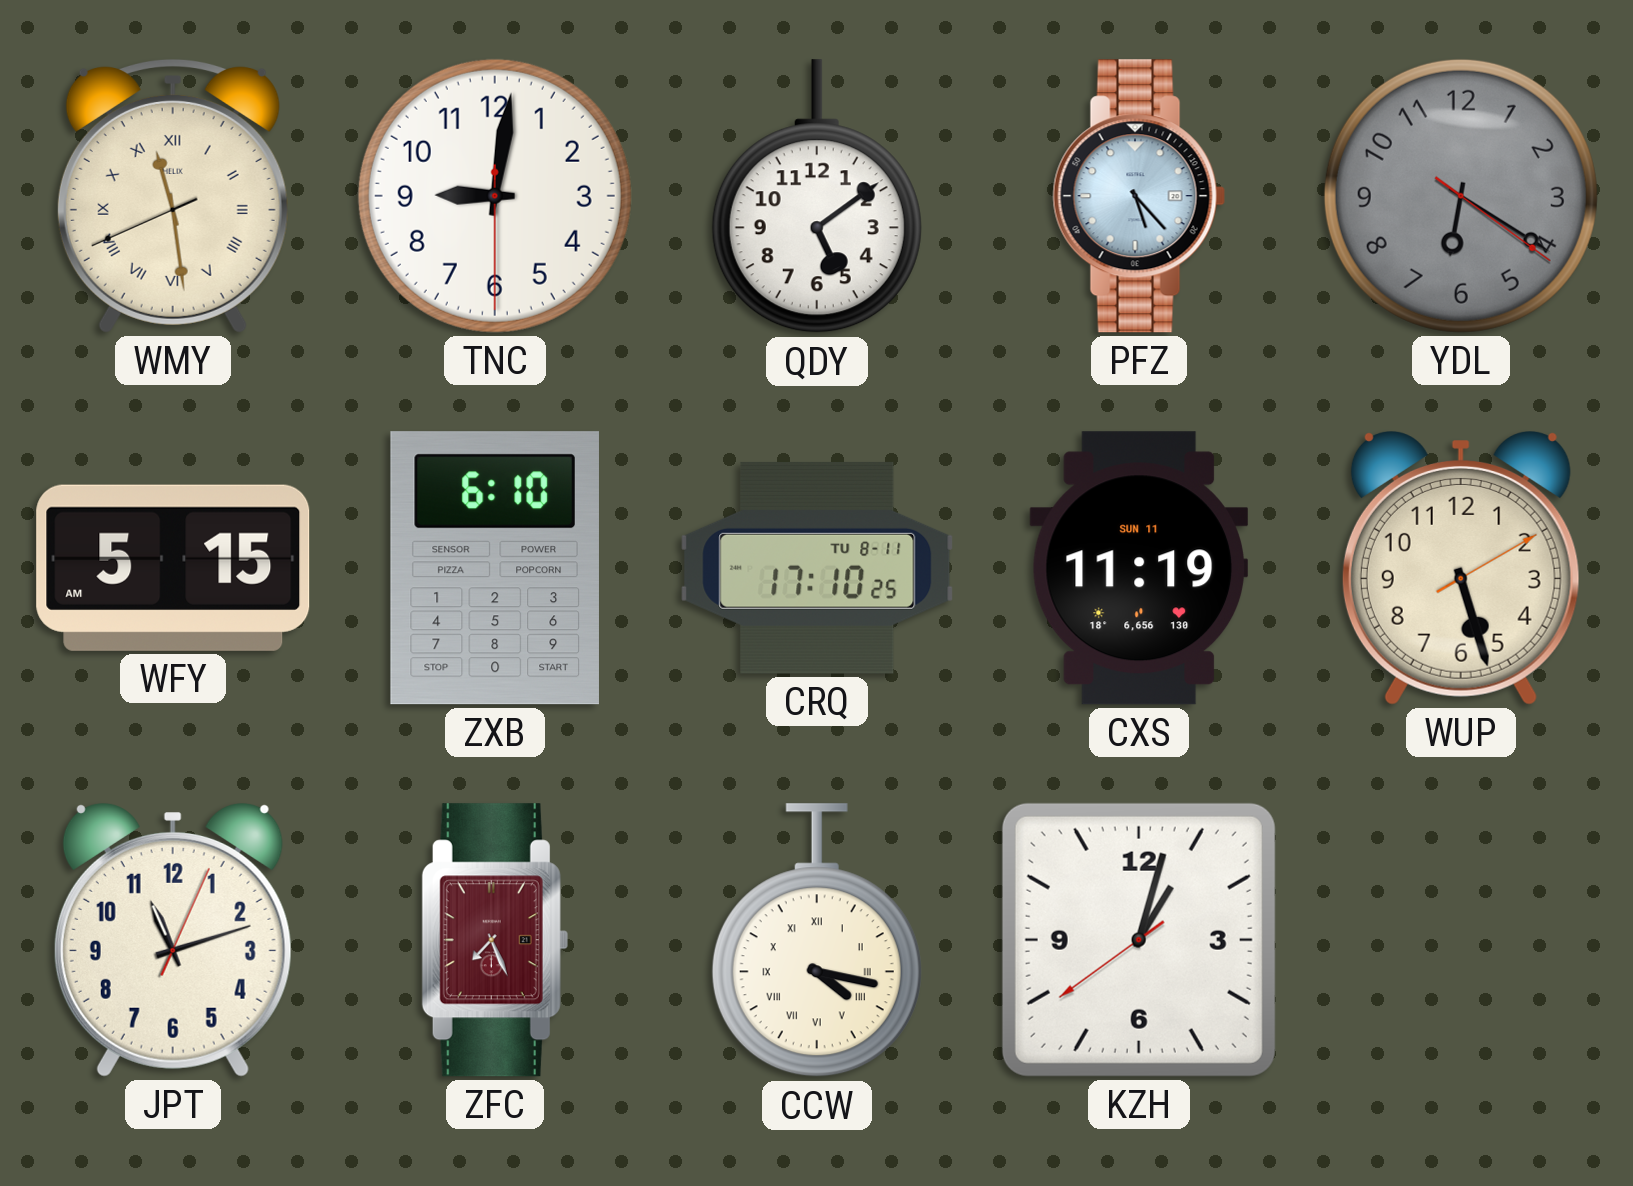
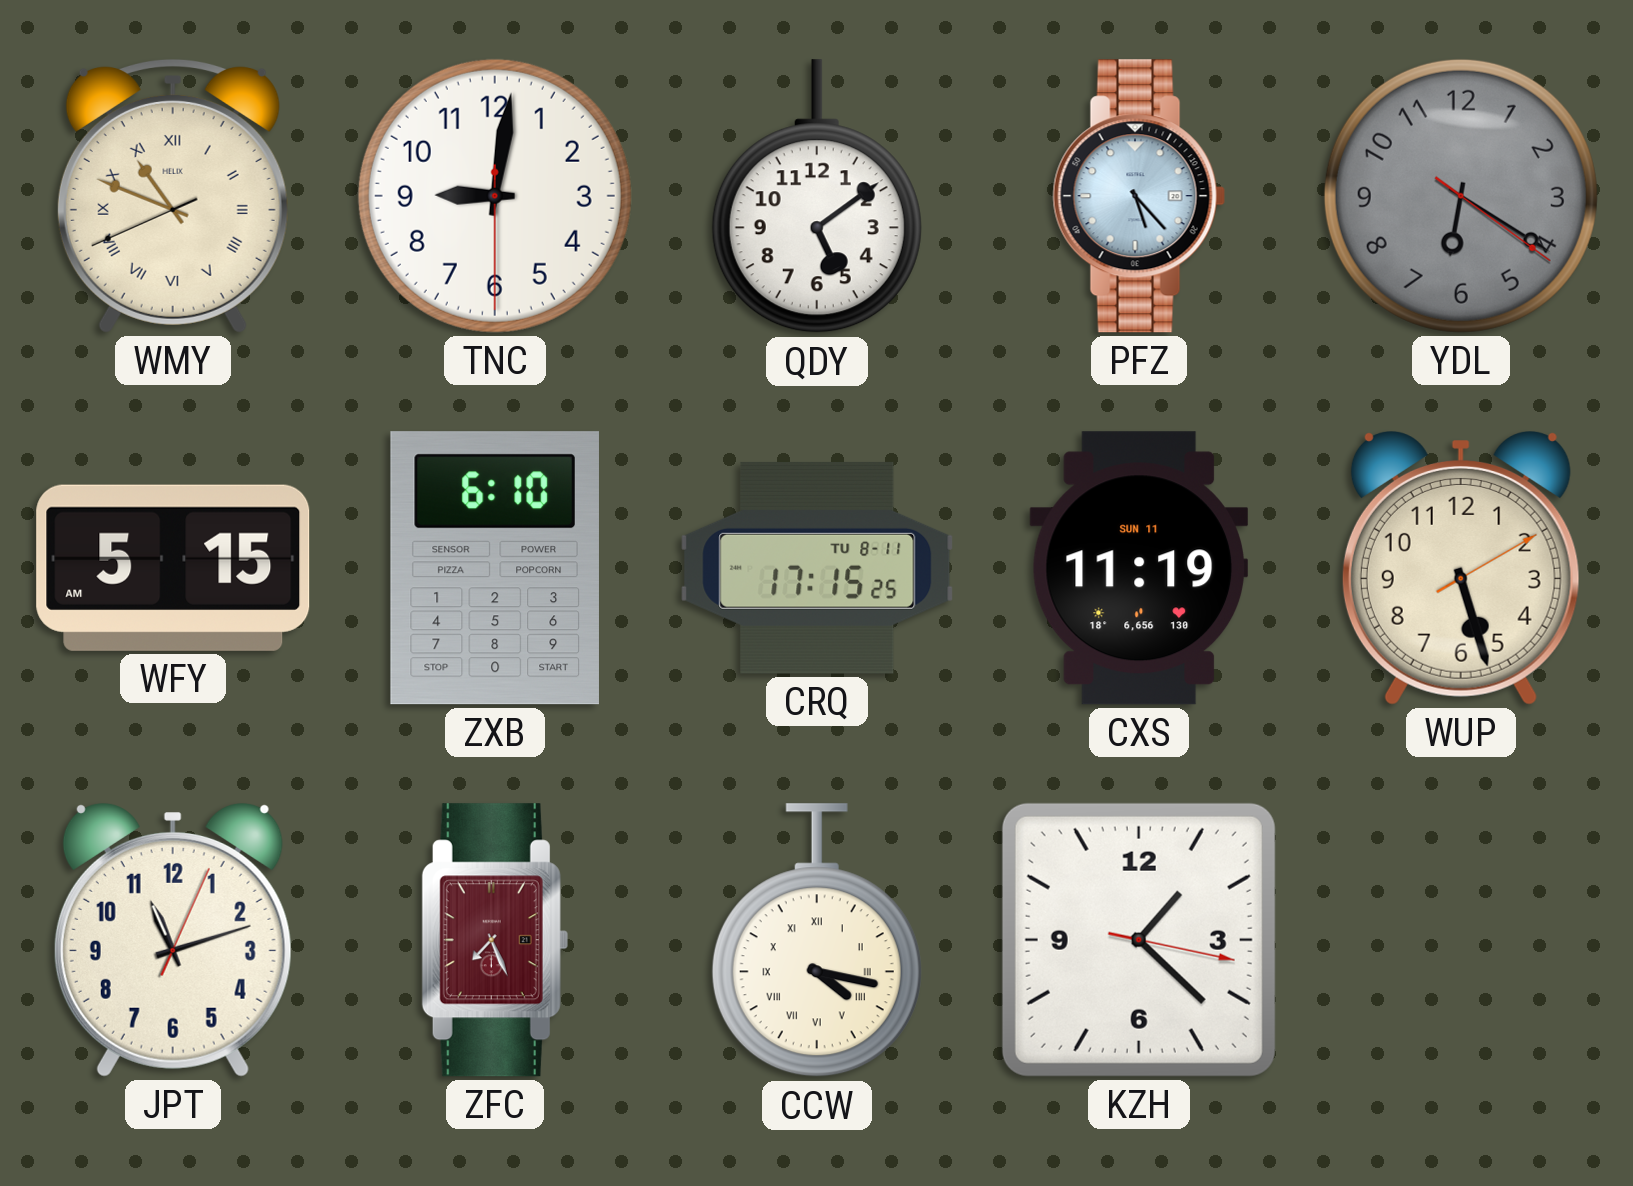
WMY: 11:28 -> 10:48
CRQ: 17:10 -> 17:15
KZH: 1:02 -> 1:22
